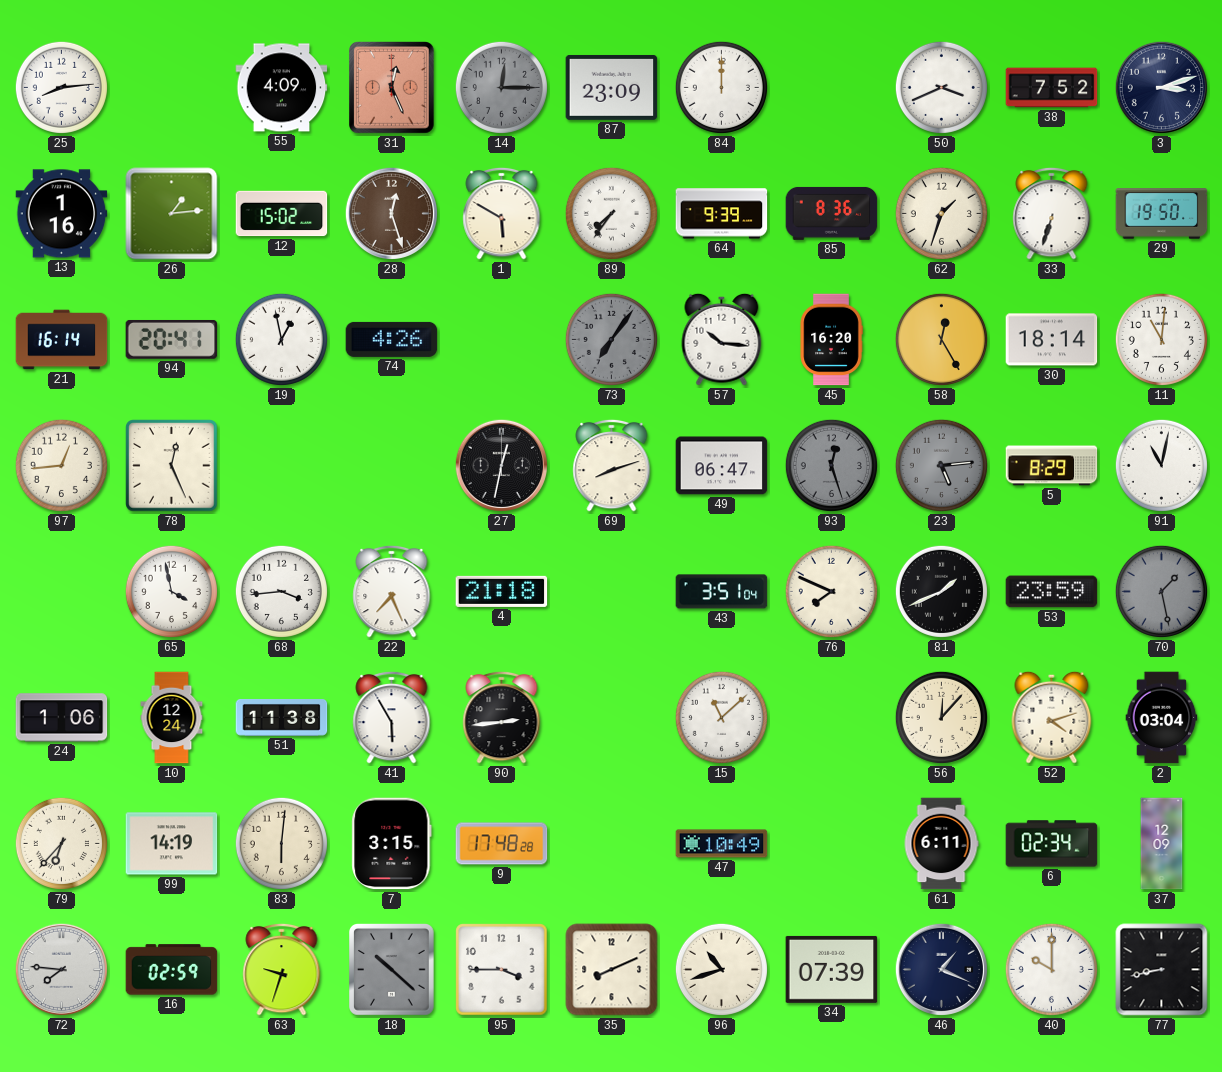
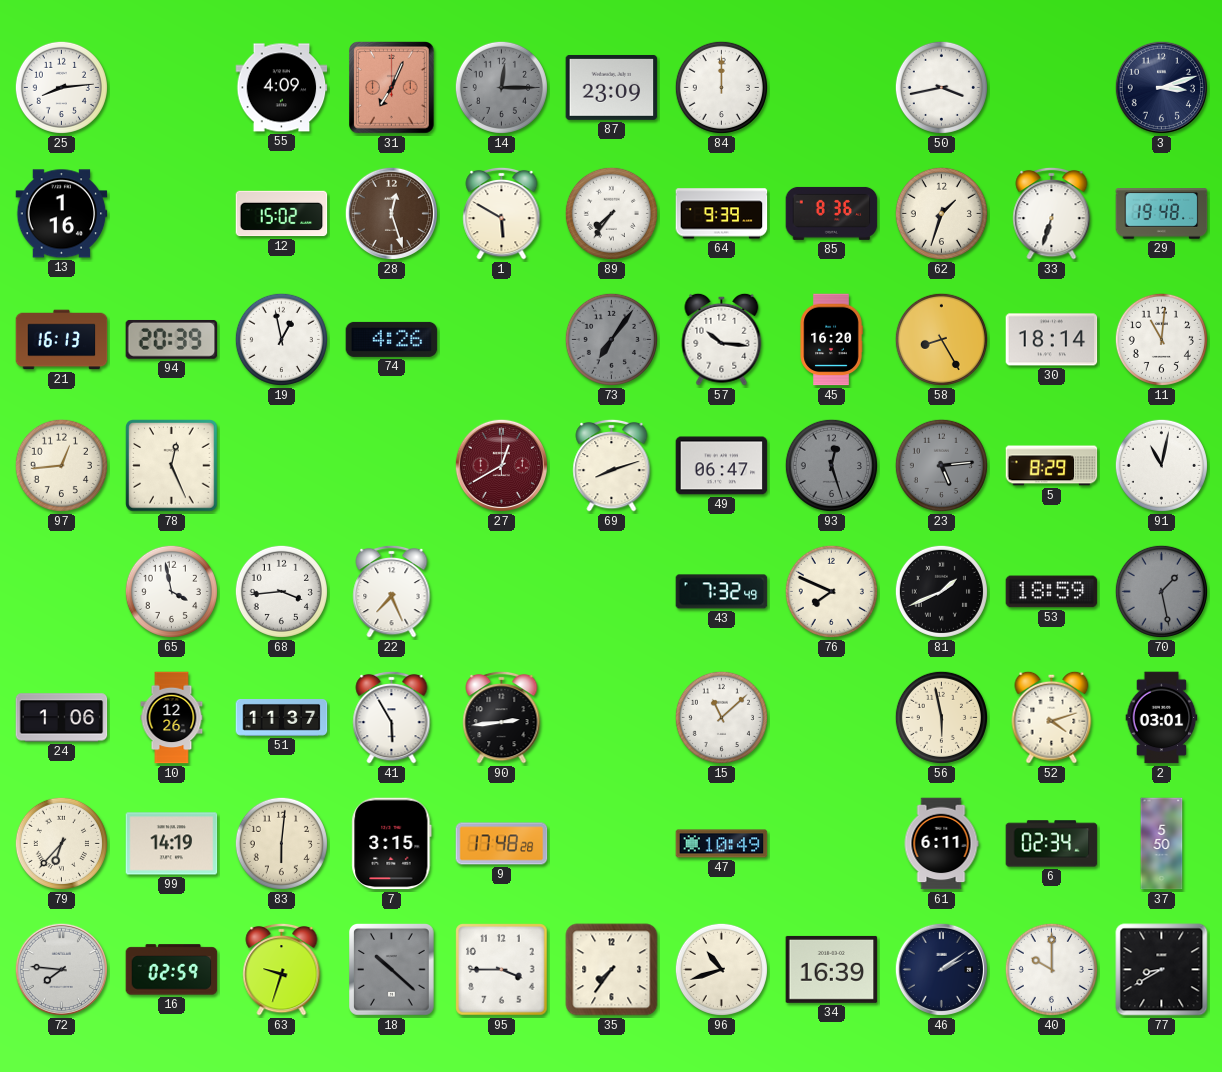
31: 12:26 -> 7:04
50: 3:41 -> 3:43
38: 7:52 -> none
26: 1:14 -> none
29: 19:50 -> 19:48
21: 16:14 -> 16:13
94: 20:41 -> 20:39
58: 12:25 -> 8:25
27: 12:32 -> 12:40
27 dial: black -> burgundy
4: 21:18 -> none
43: 3:51 -> 7:32
53: 23:59 -> 18:59
10: 12:24 -> 12:26
51: 11:38 -> 11:37
56: 12:07 -> 5:58
2: 03:04 -> 03:01
37: 12:09 -> 5:50
35: 8:11 -> 7:36
34: 07:39 -> 16:39
46: 1:19 -> 2:09
77: 8:43 -> 8:40
